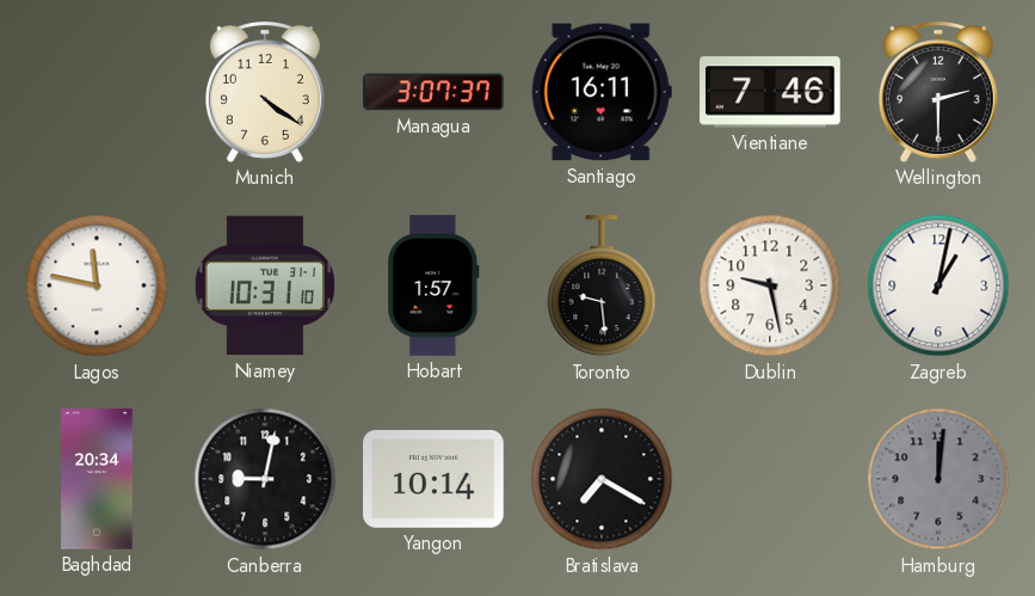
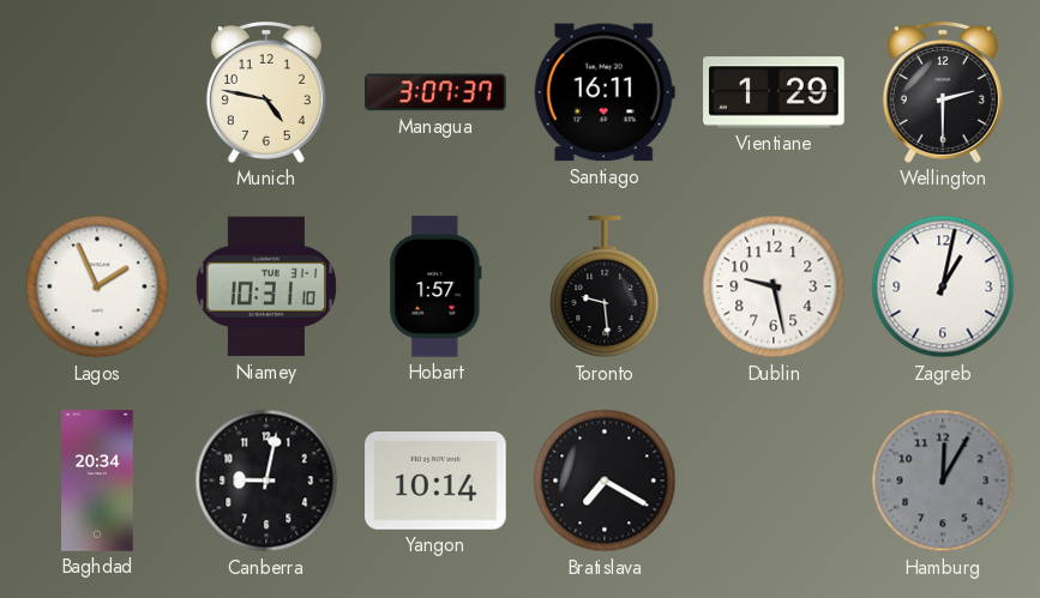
Munich: 4:21 -> 4:47
Vientiane: 7:46 -> 1:29
Lagos: 11:47 -> 1:56
Hamburg: 12:01 -> 12:05
